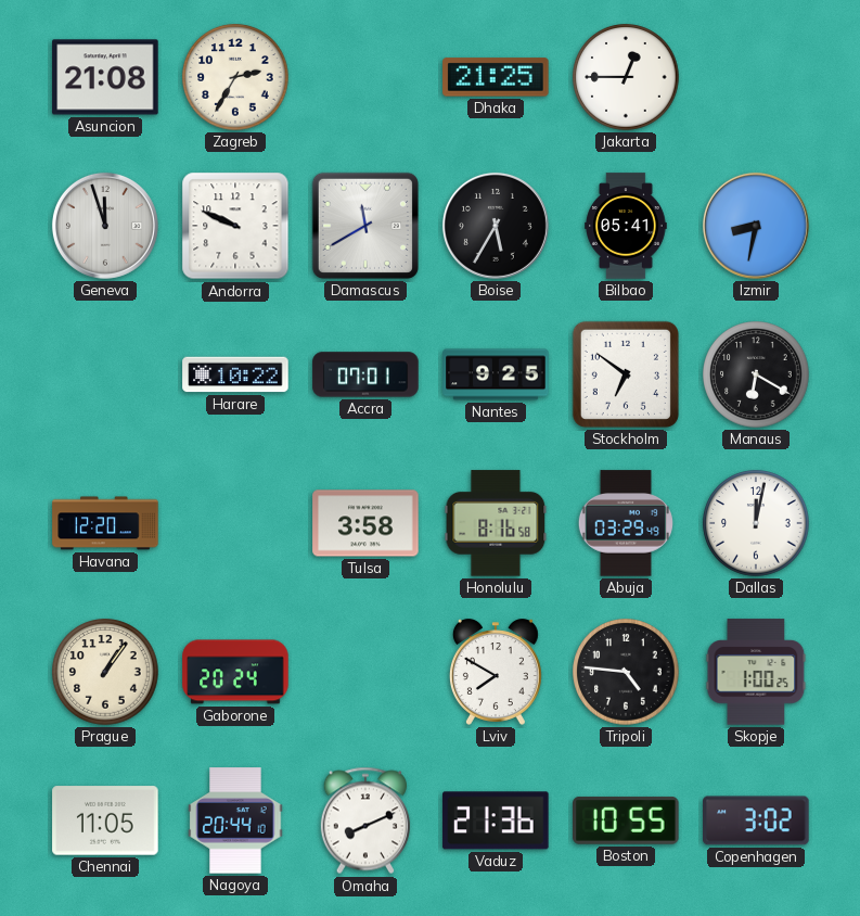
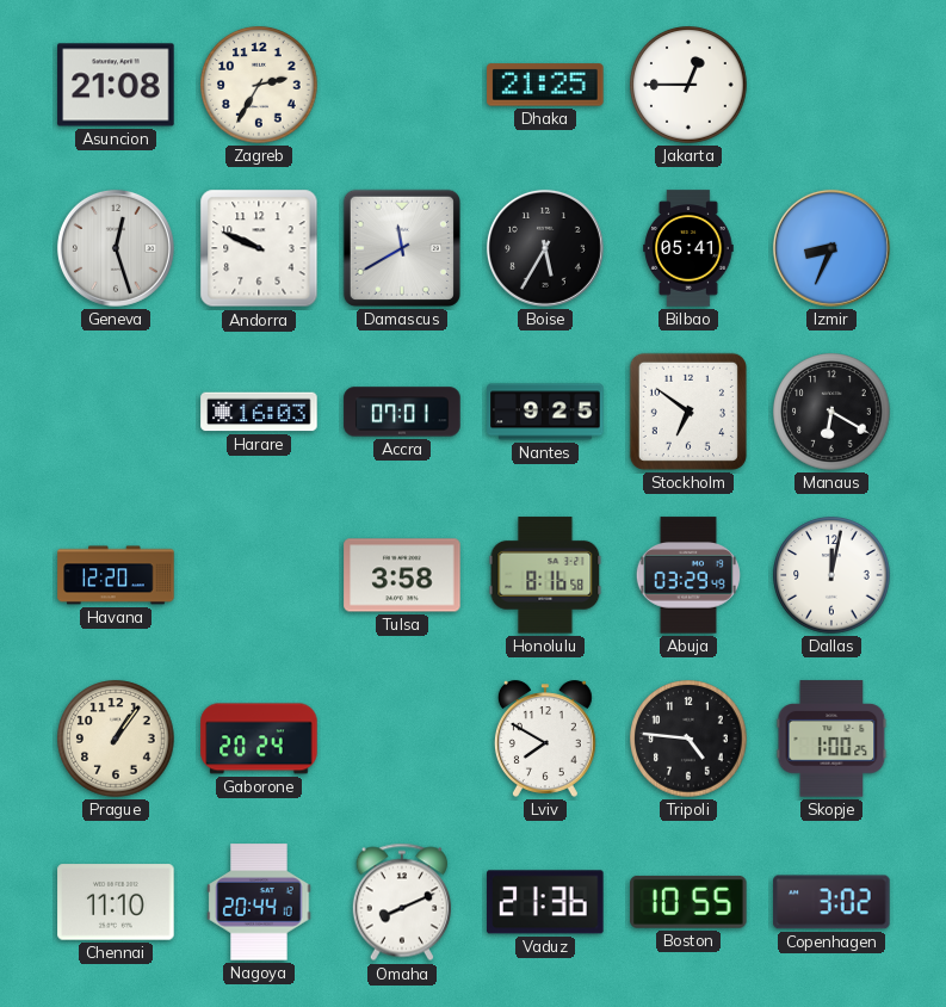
Geneva: 11:57 -> 12:27
Izmir: 8:32 -> 8:34
Harare: 10:22 -> 16:03
Chennai: 11:05 -> 11:10
